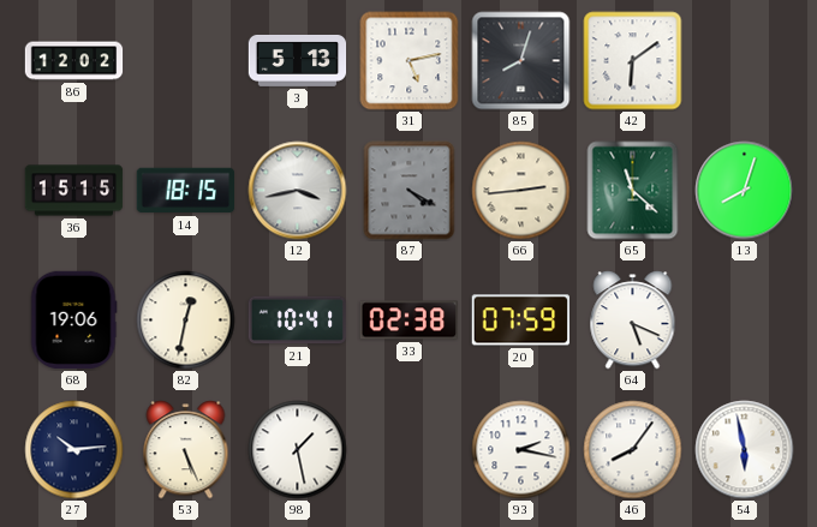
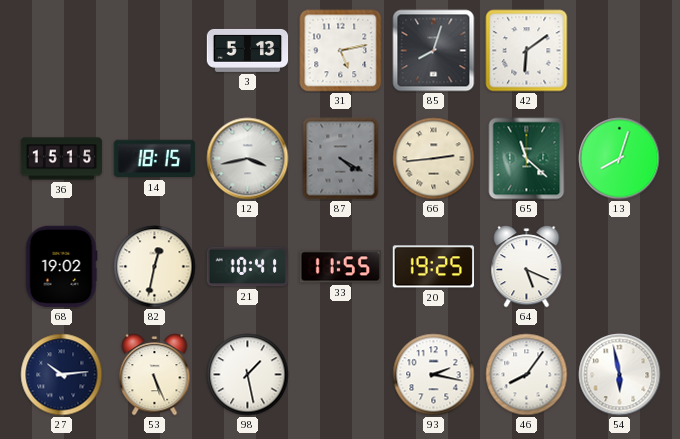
86: 12:02 -> none
68: 19:06 -> 19:02
33: 02:38 -> 11:55
20: 07:59 -> 19:25
